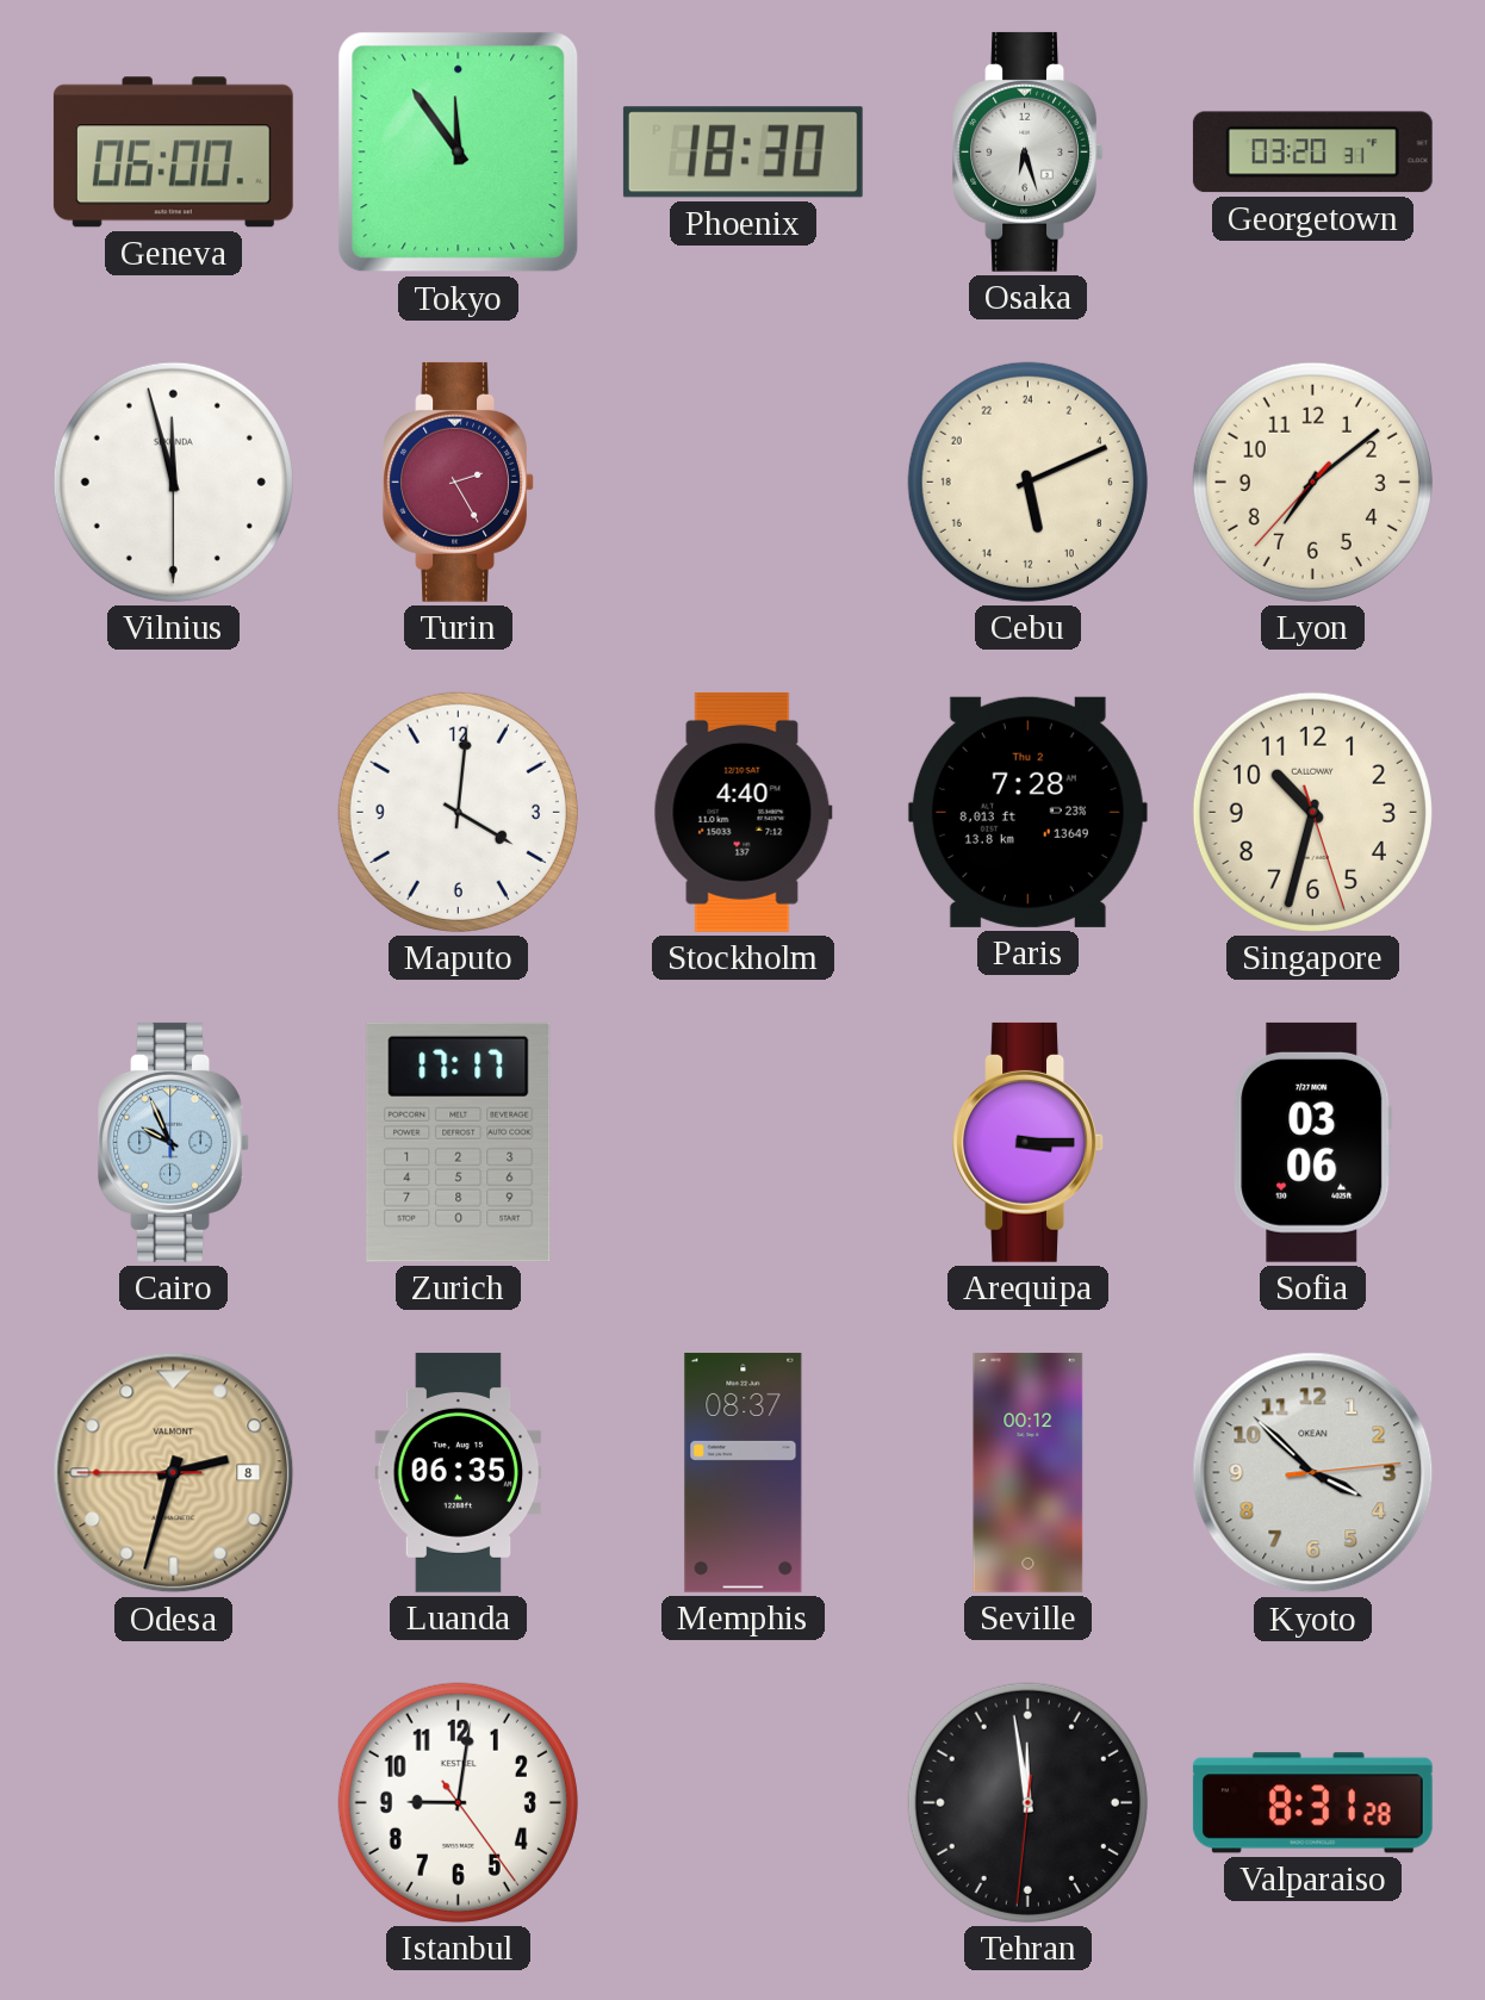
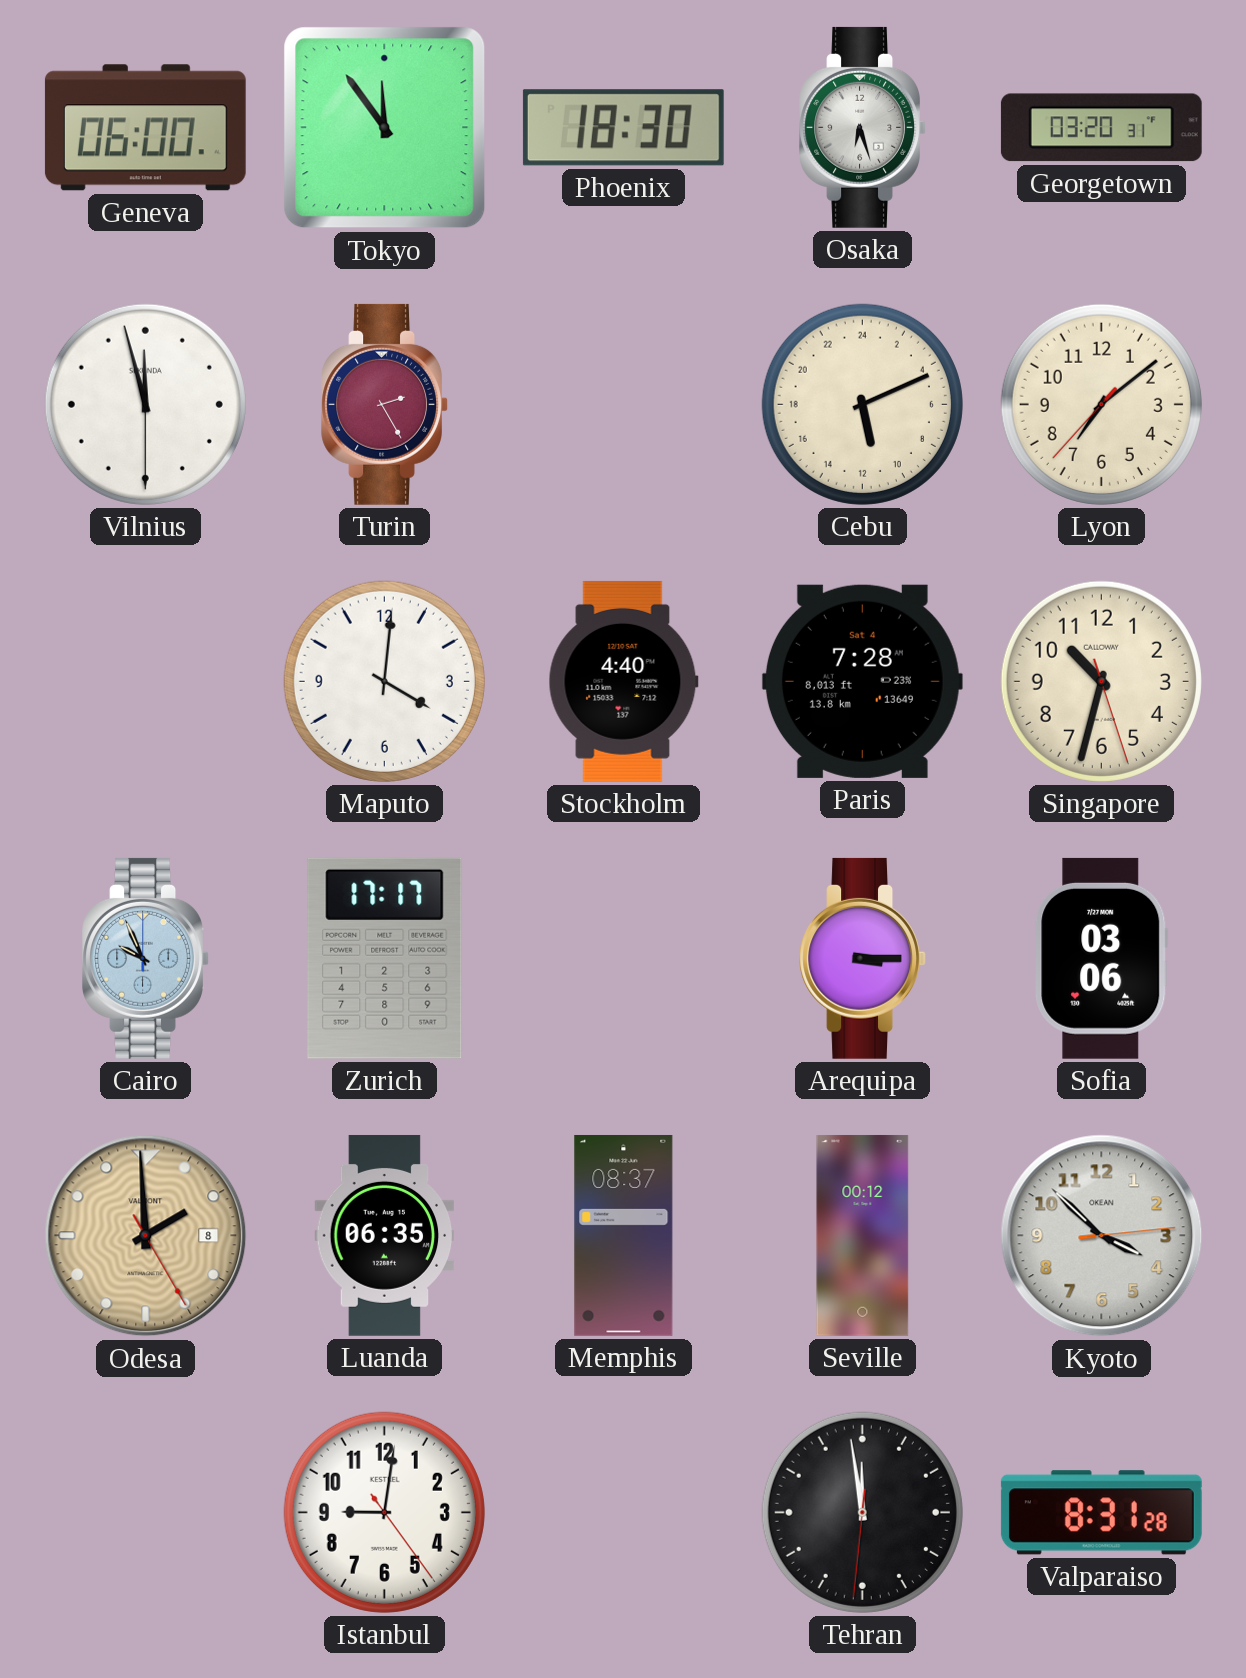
Paris date: Thu 2 -> Sat 4
Odesa: 2:32 -> 1:59
